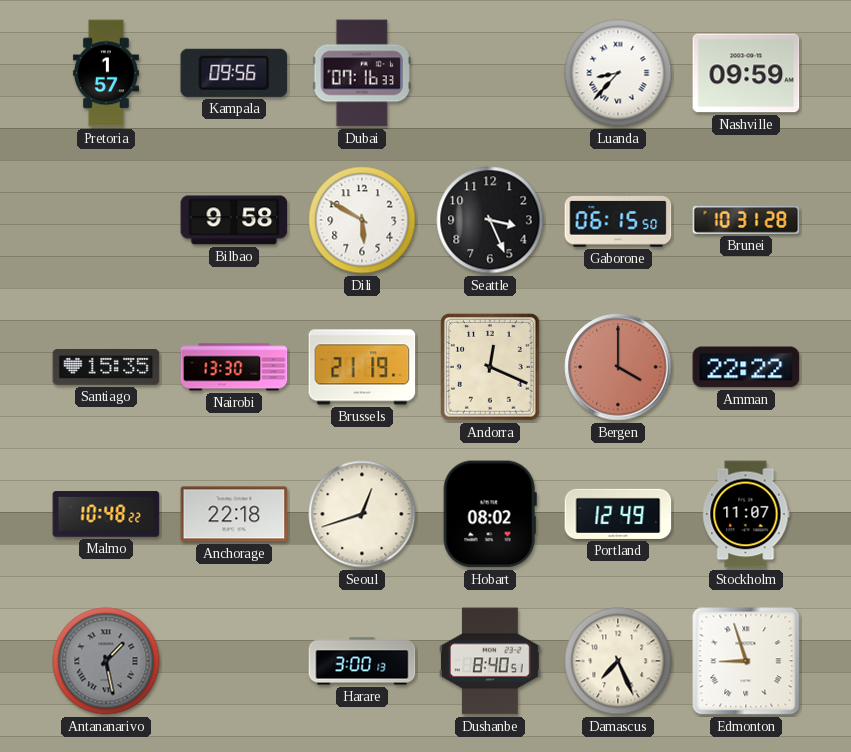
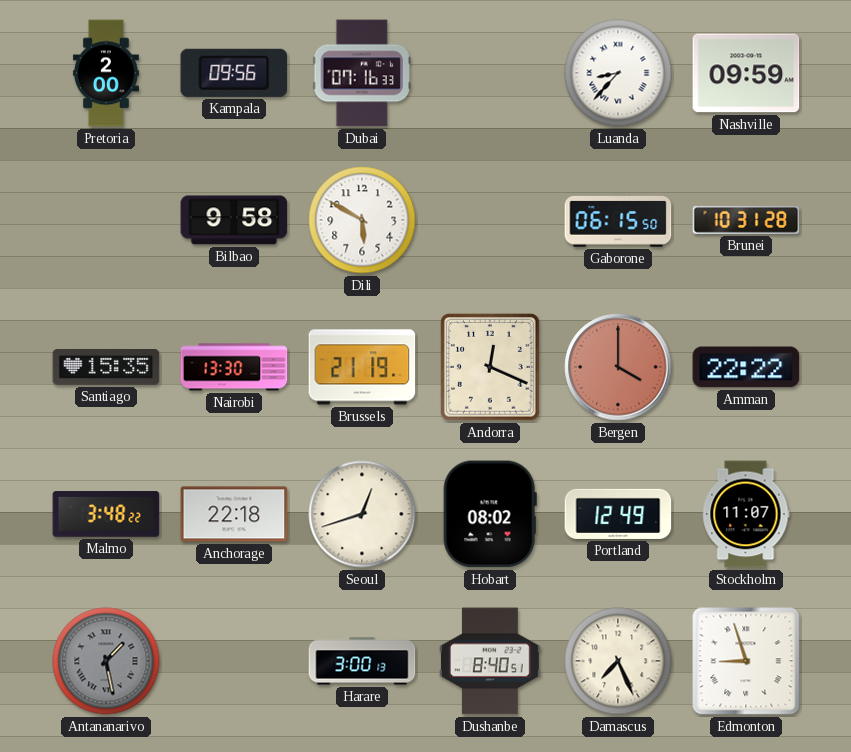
Pretoria: 1:57 -> 2:00
Seattle: 3:26 -> none
Malmo: 10:48 -> 3:48
